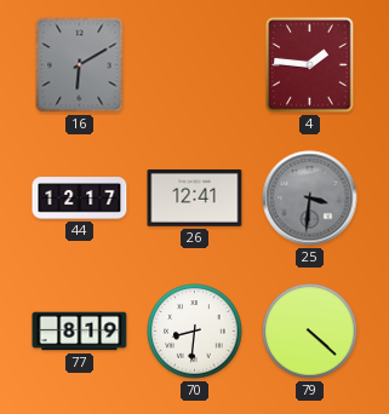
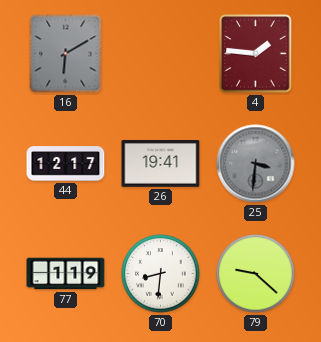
26: 12:41 -> 19:41
77: 8:19 -> 1:19
79: 4:22 -> 9:22
